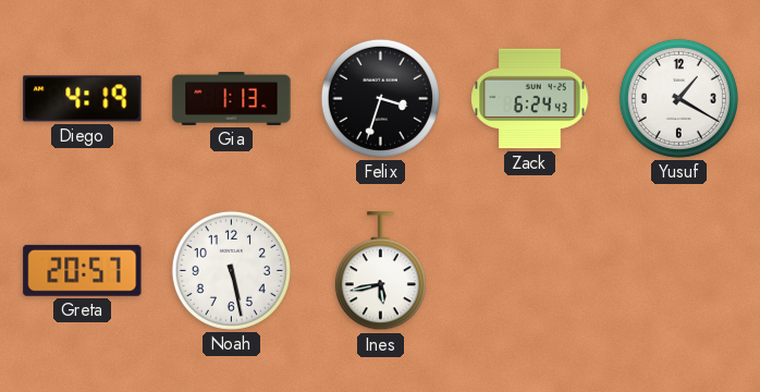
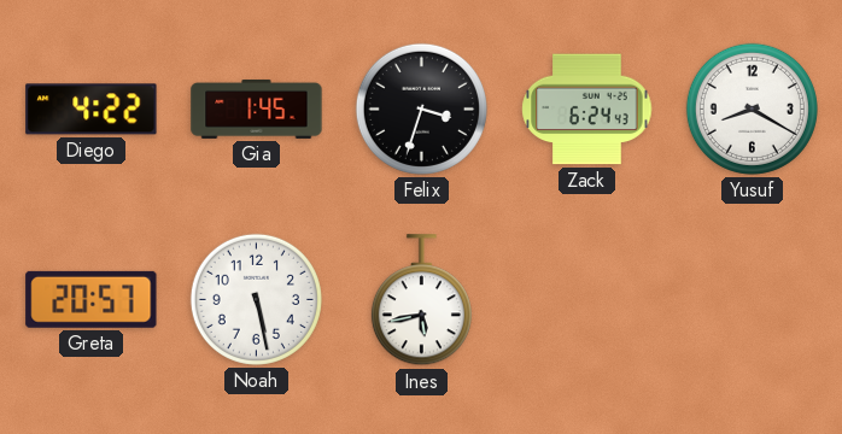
Diego: 4:19 -> 4:22
Gia: 1:13 -> 1:45
Yusuf: 1:20 -> 8:20
